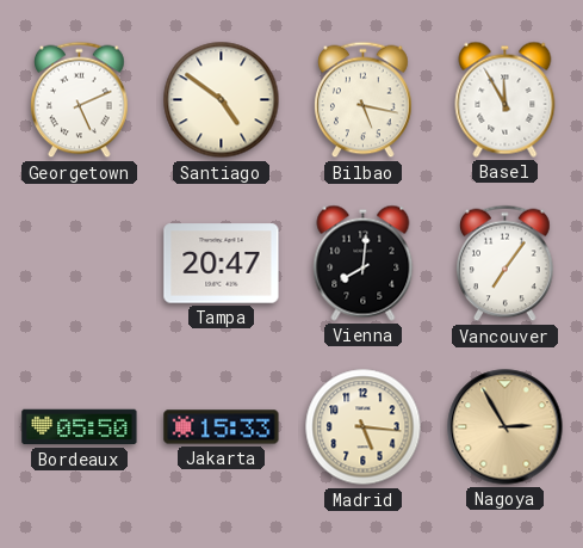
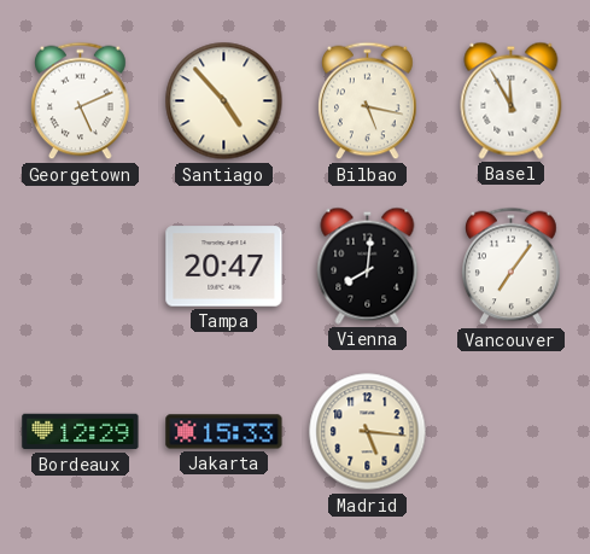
Santiago: 4:51 -> 4:53
Bordeaux: 05:50 -> 12:29
Nagoya: 2:55 -> none
